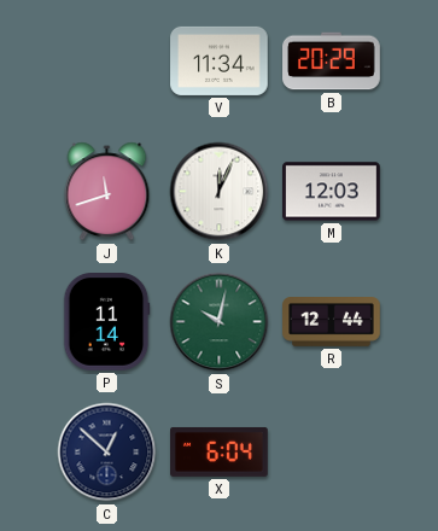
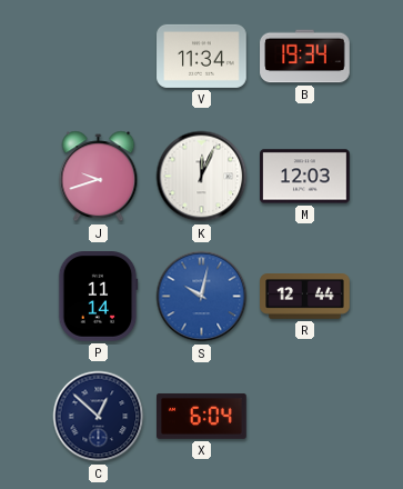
B: 20:29 -> 19:34
J: 11:42 -> 9:42
S dial: green -> blue
